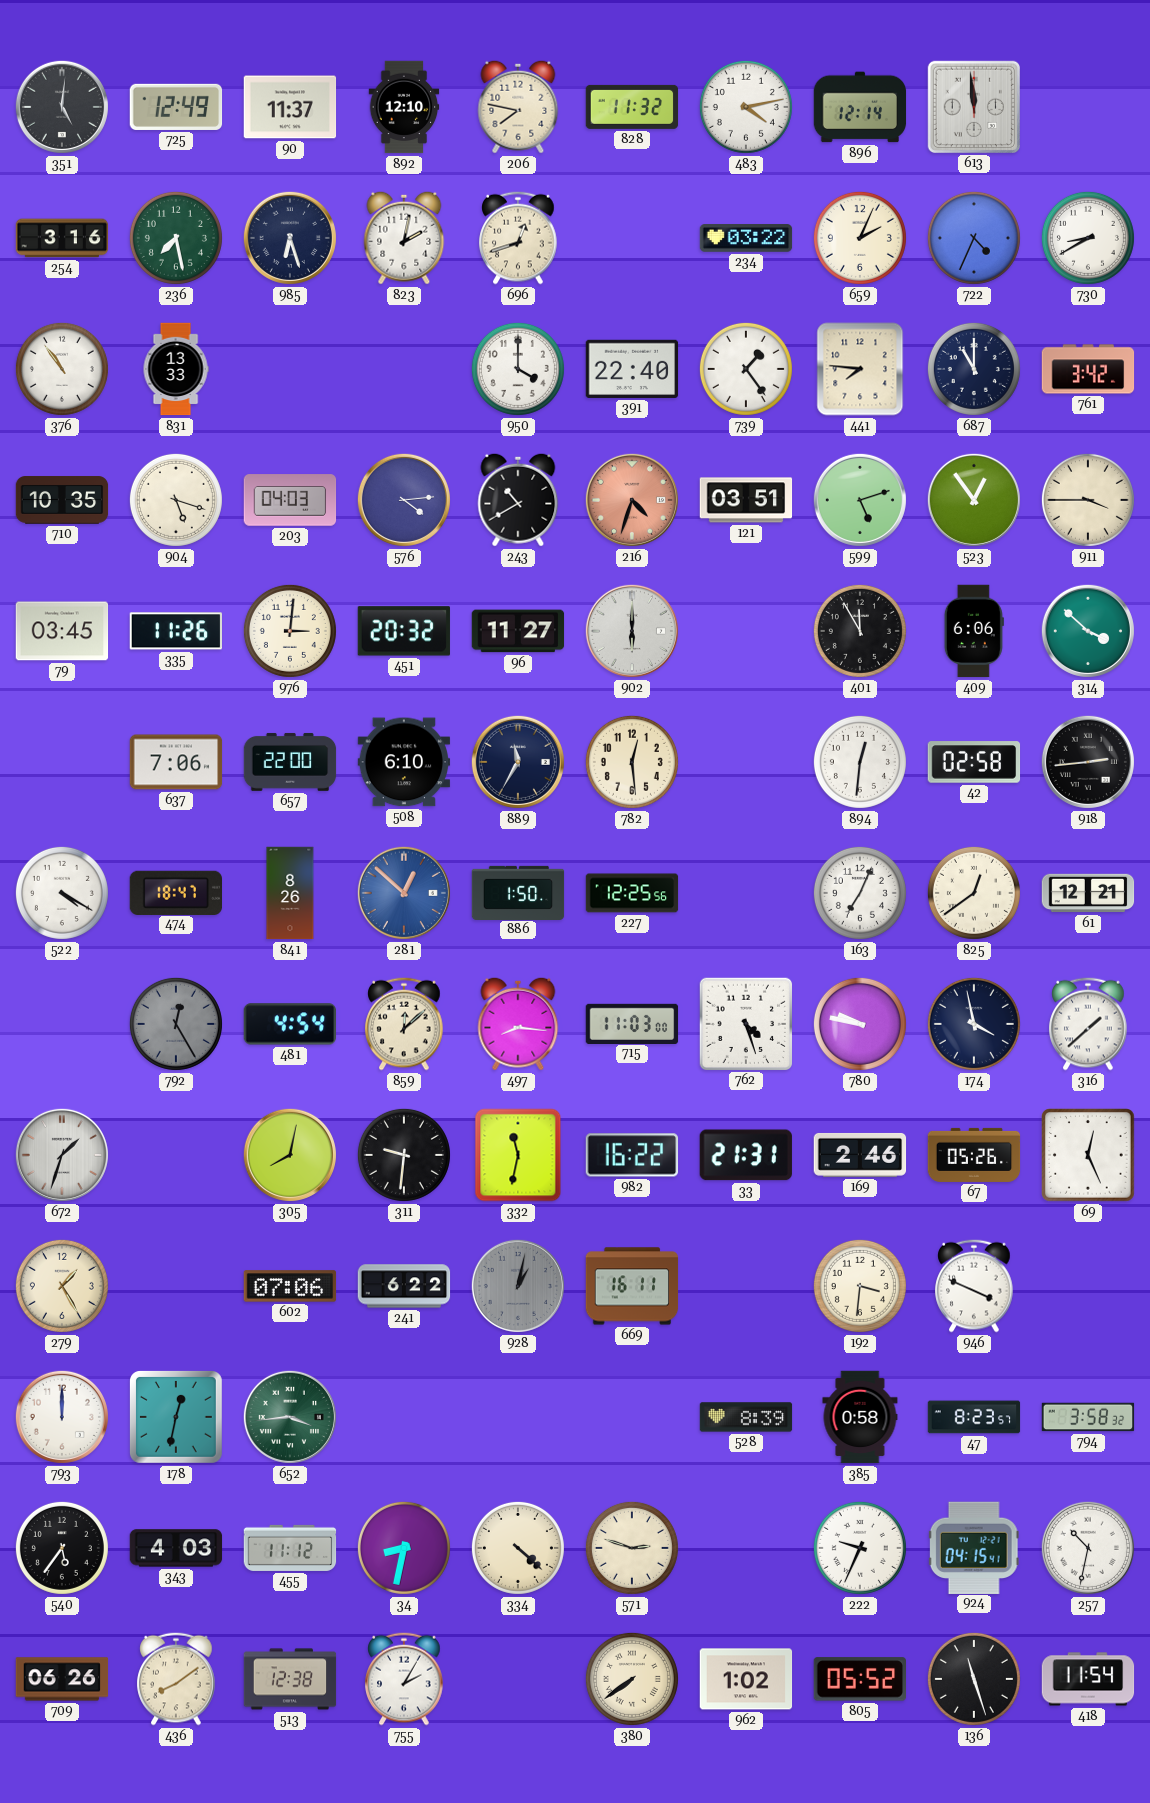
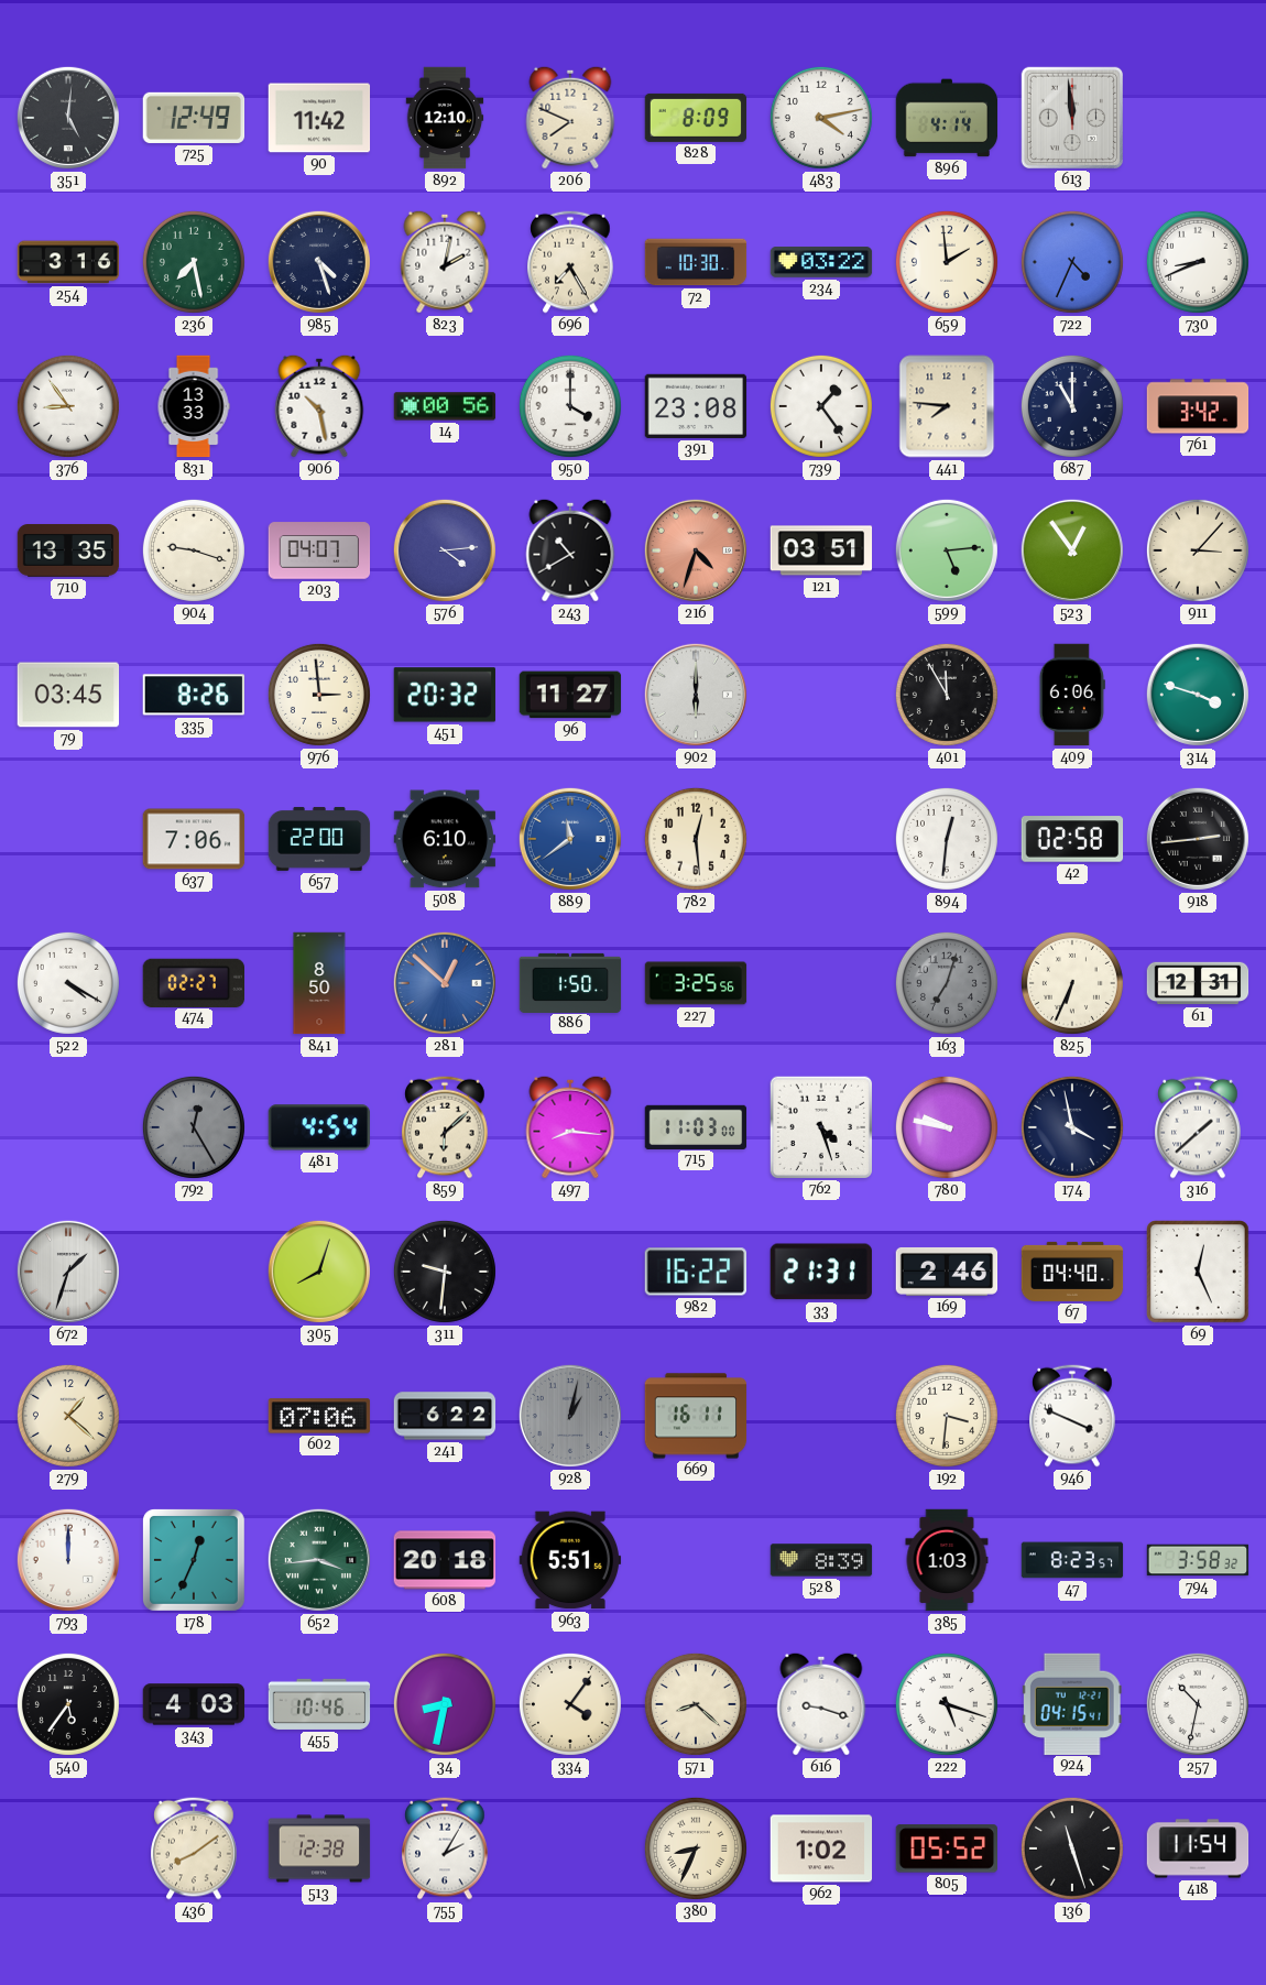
90: 11:37 -> 11:42
206: 7:47 -> 7:49
828: 11:32 -> 8:09
896: 12:14 -> 4:14
985: 6:27 -> 4:27
696: 12:42 -> 7:25
72: none -> 10:30
659: 2:04 -> 1:59
730: 8:40 -> 8:41
376: 10:54 -> 8:54
906: none -> 10:28
14: none -> 00:56
391: 22:40 -> 23:08
710: 10:35 -> 13:35
904: 5:18 -> 9:18
203: 04:03 -> 04:07
599: 5:12 -> 5:14
911: 3:45 -> 3:07
335: 11:26 -> 8:26
976: 3:01 -> 2:59
314: 3:52 -> 3:48
889: 11:35 -> 11:39
889 dial: navy -> blue
474: 18:47 -> 02:27
841: 8:26 -> 8:50
227: 12:25 -> 3:25
163: 7:04 -> 7:03
163 dial: white -> grey
825: 12:39 -> 6:34
61: 12:21 -> 12:31
859: 12:08 -> 6:08
305: 8:02 -> 8:03
332: 11:32 -> none
67: 05:26 -> 04:40
279: 1:25 -> 1:22
178: 12:32 -> 12:34
608: none -> 20:18
963: none -> 5:51
385: 0:58 -> 1:03
455: 11:12 -> 10:46
334: 4:22 -> 4:06
571: 2:48 -> 8:22
616: none -> 9:18
222: 9:34 -> 5:18
709: 06:26 -> none
380: 7:39 -> 8:34
